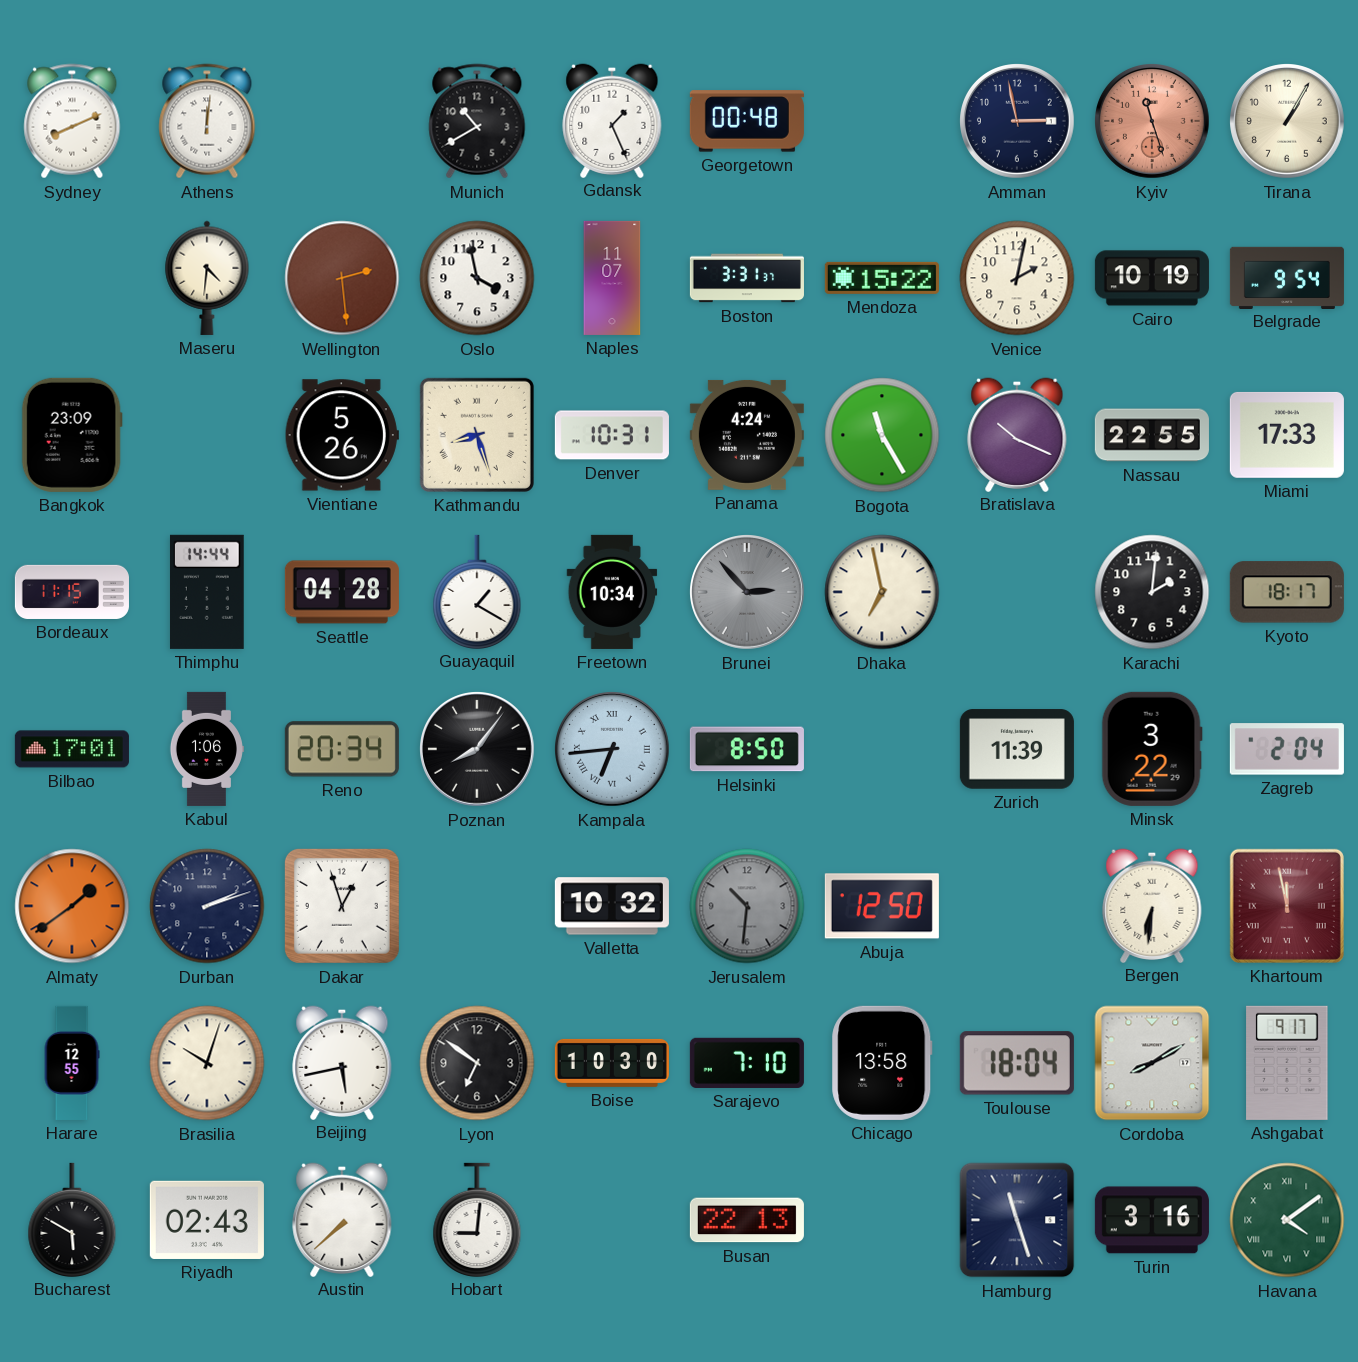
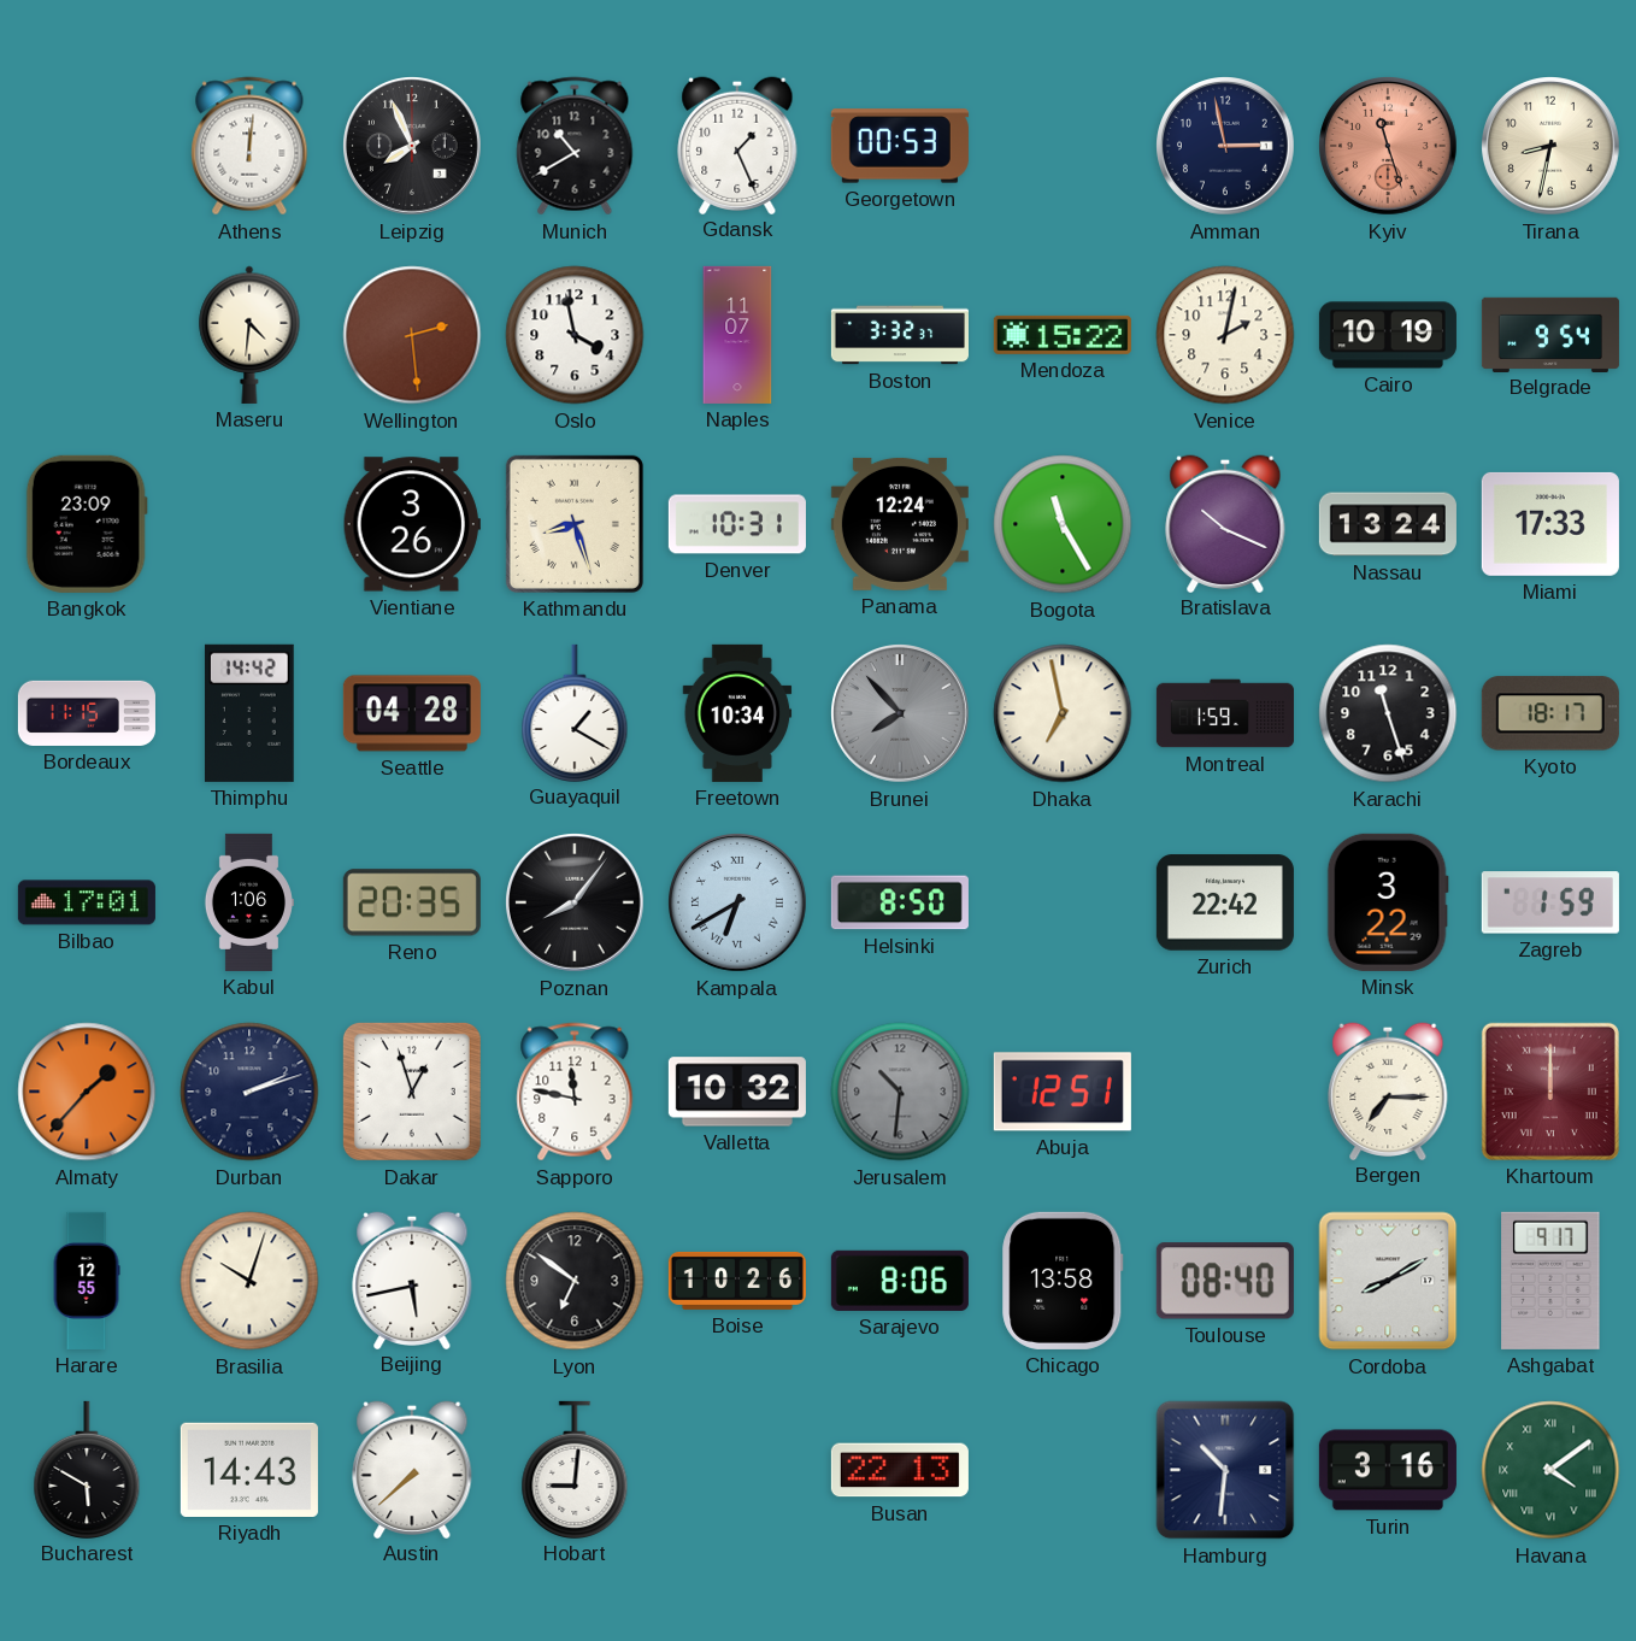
Sydney: 8:11 -> none
Leipzig: none -> 7:56
Georgetown: 00:48 -> 00:53
Tirana: 1:05 -> 8:32
Boston: 3:31 -> 3:32
Vientiane: 5:26 -> 3:26
Panama: 4:24 -> 12:24
Nassau: 22:55 -> 13:24
Thimphu: 14:44 -> 14:42
Brunei: 2:53 -> 7:53
Montreal: none -> 1:59
Karachi: 2:01 -> 11:27
Reno: 20:34 -> 20:35
Kampala: 6:44 -> 6:40
Zurich: 11:39 -> 22:42
Zagreb: 2:04 -> 1:59
Almaty: 1:39 -> 1:37
Sapporo: none -> 11:47
Abuja: 12:50 -> 12:51
Bergen: 6:31 -> 7:15
Khartoum: 11:58 -> 12:00
Boise: 10:30 -> 10:26
Sarajevo: 7:10 -> 8:06
Toulouse: 18:04 -> 08:40
Riyadh: 02:43 -> 14:43
Hamburg: 11:27 -> 10:31
